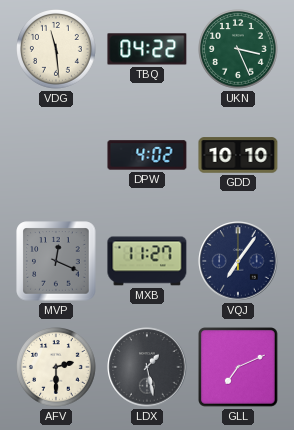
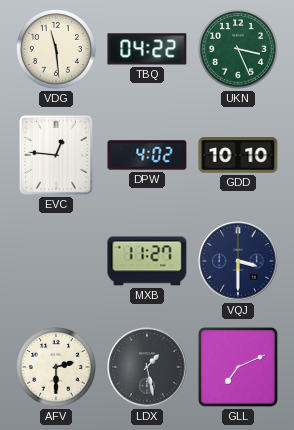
EVC: none -> 12:46
MVP: 12:19 -> none
VQJ: 7:06 -> 3:30
